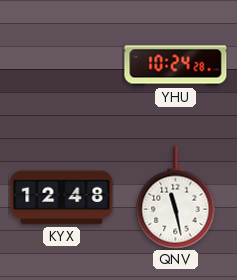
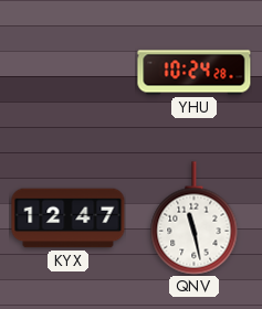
KYX: 12:48 -> 12:47
